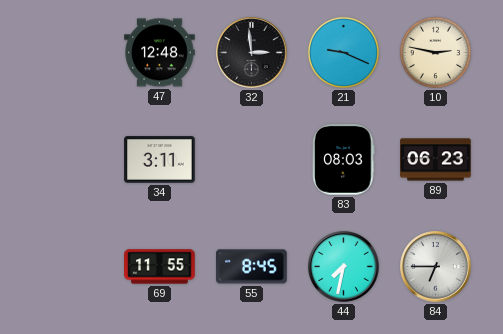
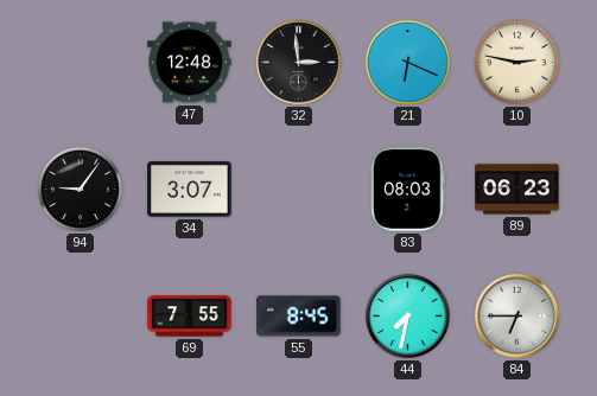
21: 9:19 -> 6:19
94: none -> 9:06
34: 3:11 -> 3:07
69: 11:55 -> 7:55
